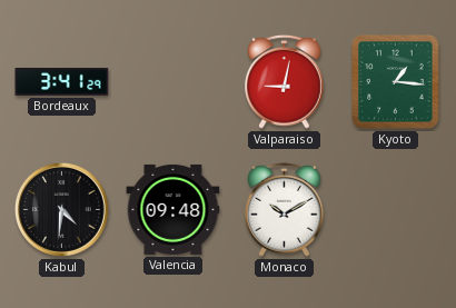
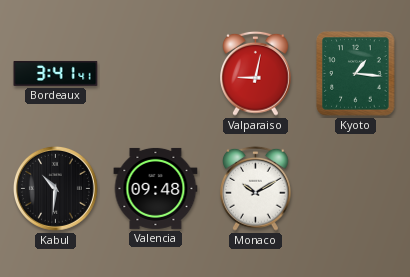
Bordeaux: 3:41:29 -> 3:41:41
Kabul: 4:31 -> 10:31
